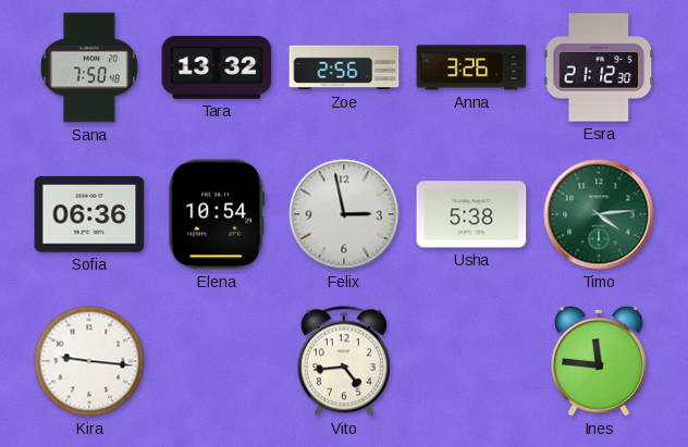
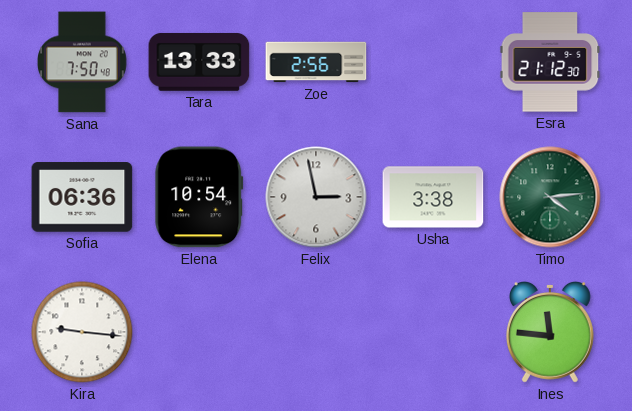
Tara: 13:32 -> 13:33
Anna: 3:26 -> none
Usha: 5:38 -> 3:38
Vito: 4:44 -> none
